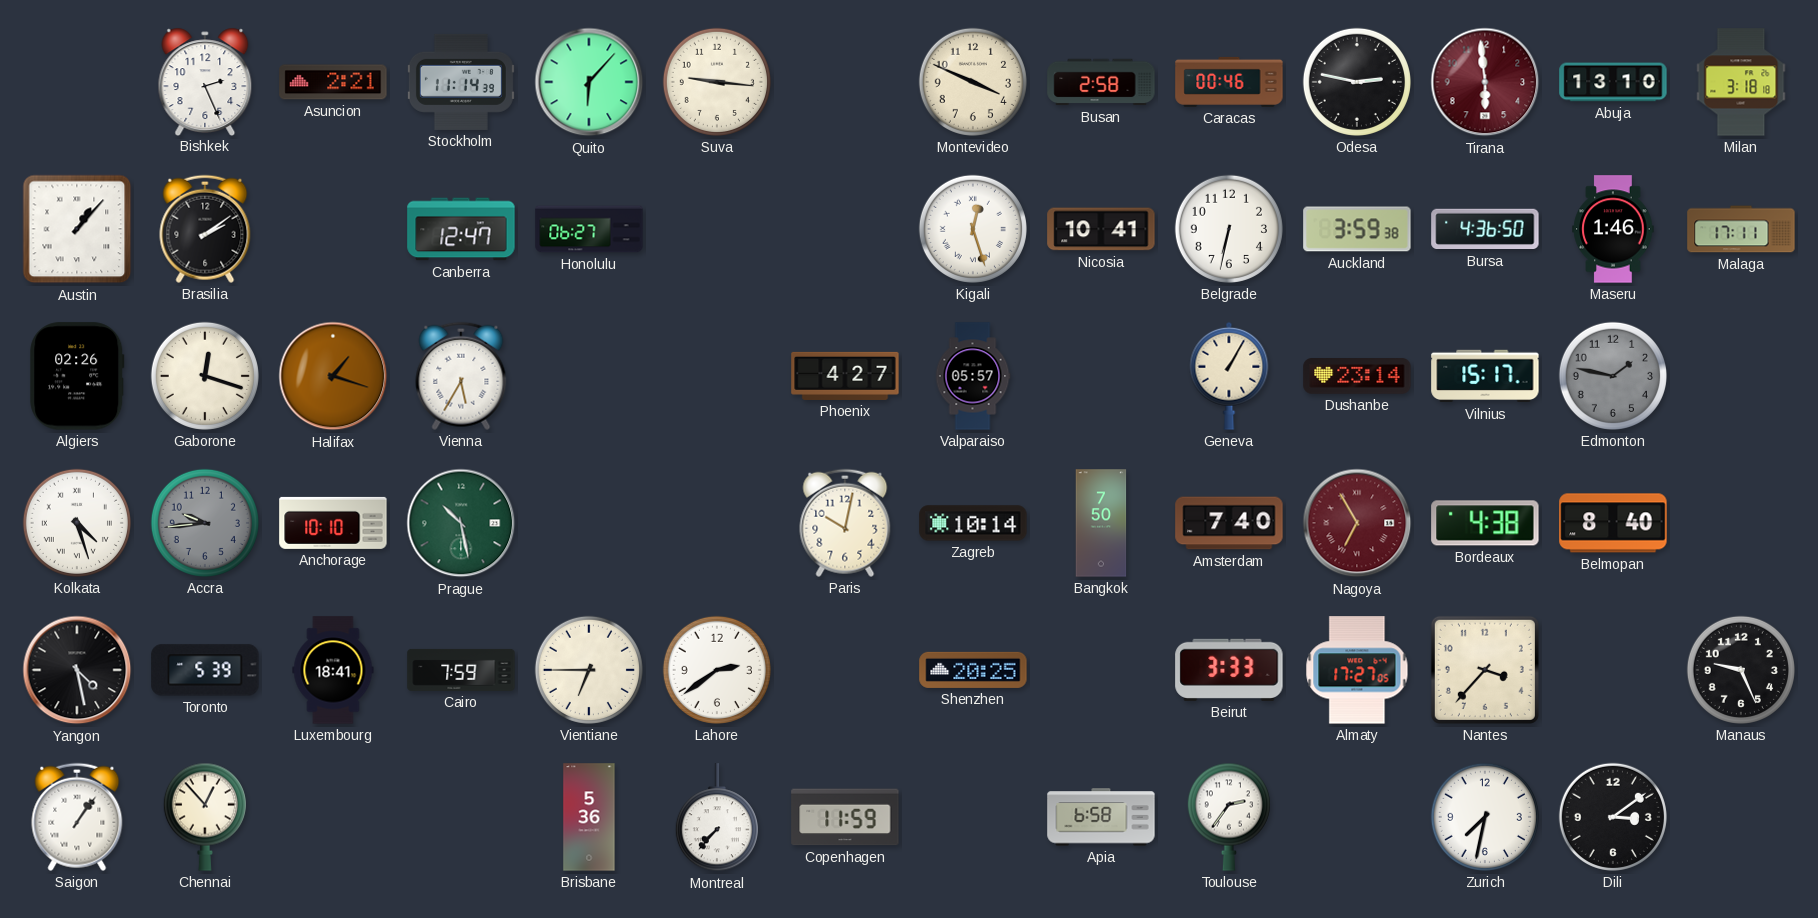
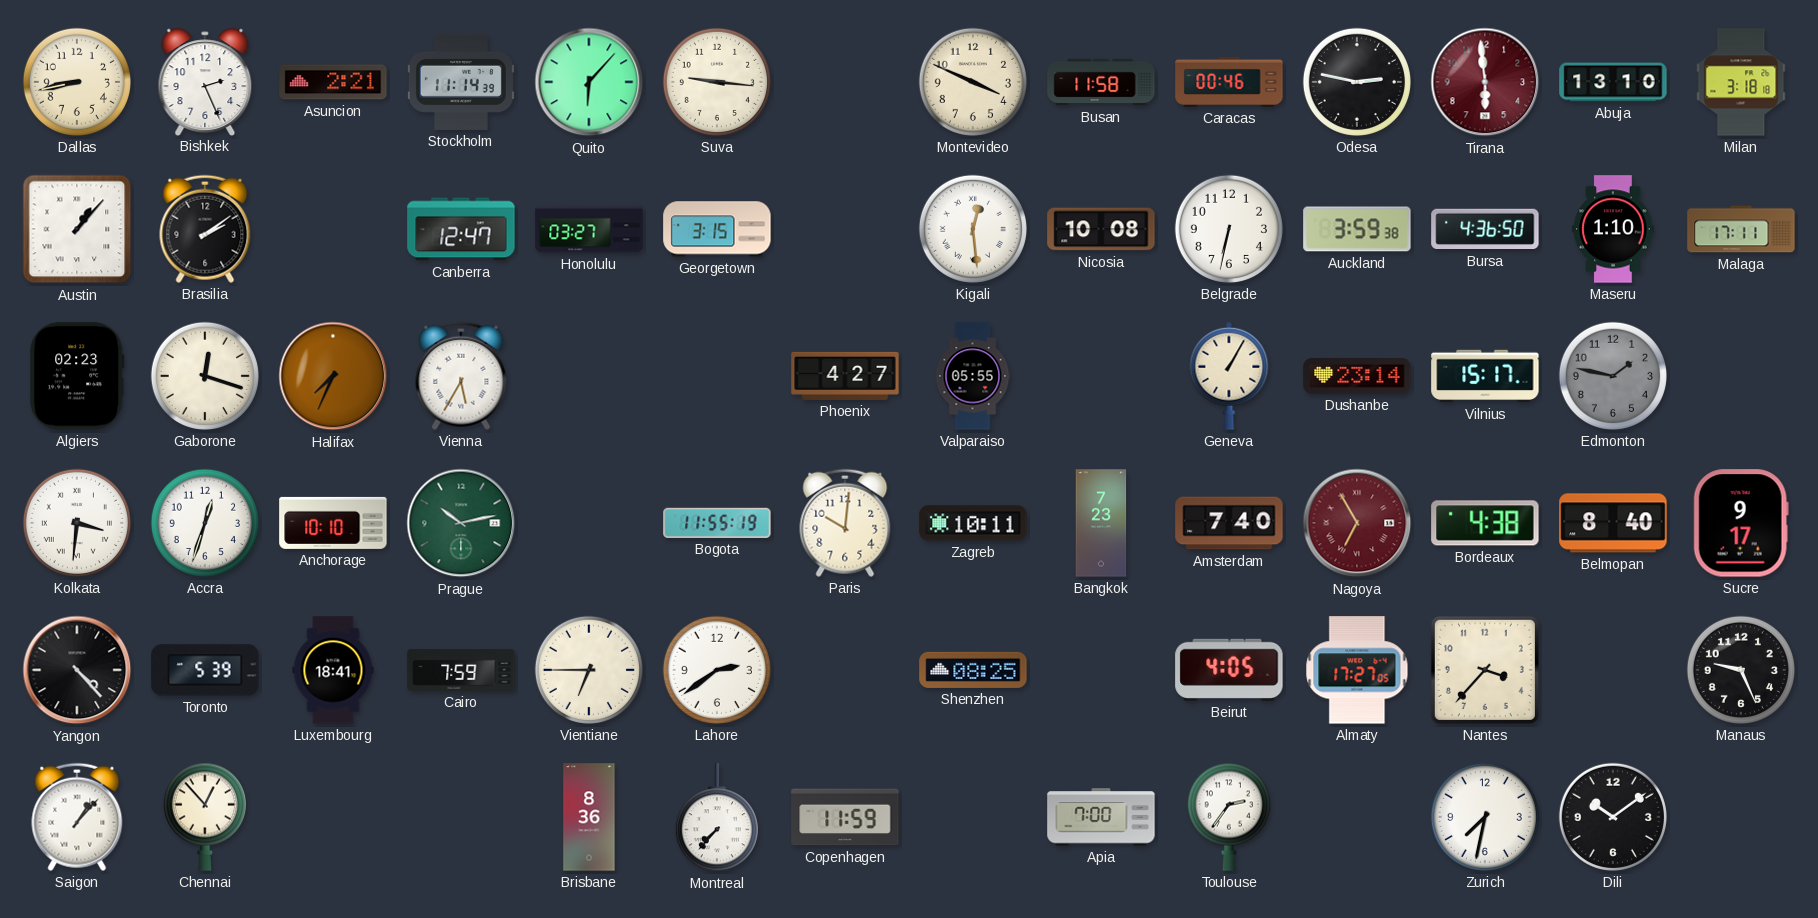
Dallas: none -> 8:43
Busan: 2:58 -> 11:58
Honolulu: 06:27 -> 03:27
Georgetown: none -> 3:15
Kigali: 12:27 -> 12:29
Nicosia: 10:41 -> 10:08
Maseru: 1:46 -> 1:10
Algiers: 02:26 -> 02:23
Halifax: 1:18 -> 7:34
Valparaiso: 05:57 -> 05:55
Kolkata: 4:27 -> 3:31
Accra: 9:44 -> 12:33
Accra dial: grey -> white
Prague: 10:28 -> 10:13
Bogota: none -> 11:55
Paris: 10:02 -> 10:01
Zagreb: 10:14 -> 10:11
Bangkok: 7:50 -> 7:23
Sucre: none -> 9:17
Yangon: 4:28 -> 4:23
Shenzhen: 20:25 -> 08:25
Beirut: 3:33 -> 4:05
Saigon: 1:06 -> 1:07
Brisbane: 5:36 -> 8:36
Apia: 6:58 -> 7:00
Dili: 3:09 -> 10:09
